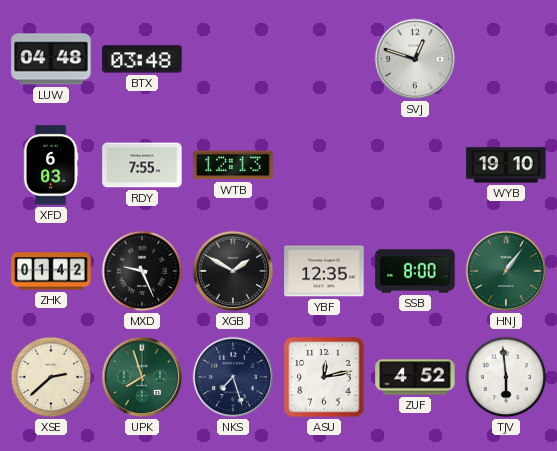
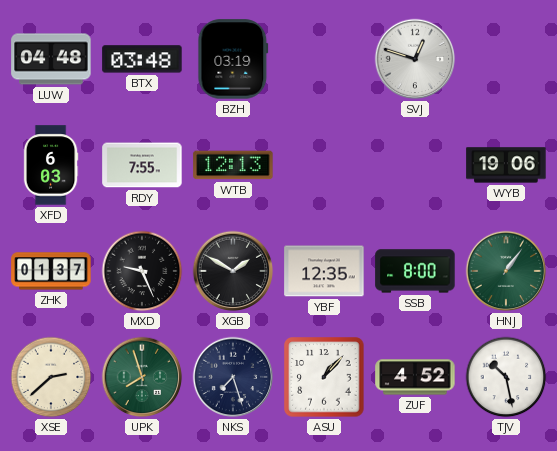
BZH: none -> 03:19
WYB: 19:10 -> 19:06
ZHK: 01:42 -> 01:37
ASU: 12:13 -> 1:07
TJV: 5:59 -> 10:28
